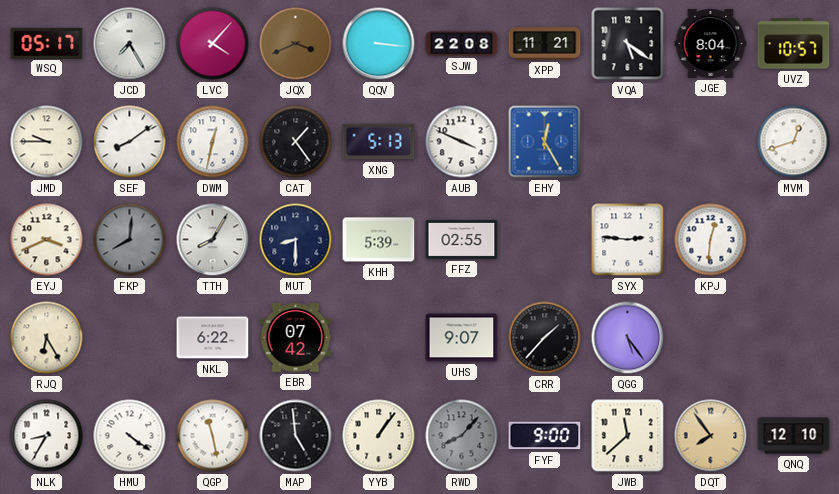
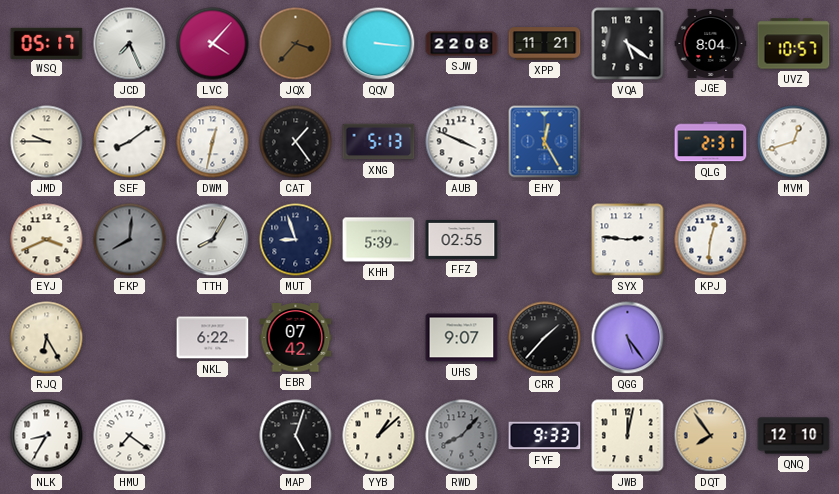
JCD: 7:25 -> 7:26
JQX: 3:41 -> 3:37
QLG: none -> 2:31
MUT: 8:30 -> 8:57
HMU: 4:21 -> 7:21
QGP: 11:28 -> none
MAP: 4:59 -> 5:03
YYB: 1:06 -> 1:08
FYF: 9:00 -> 9:33
JWB: 11:38 -> 12:02
